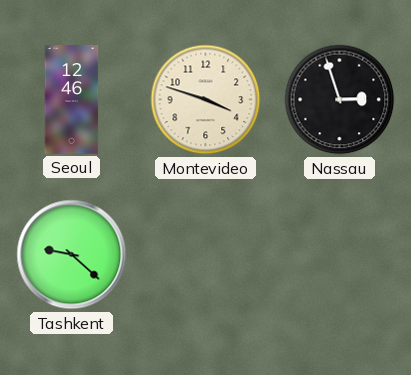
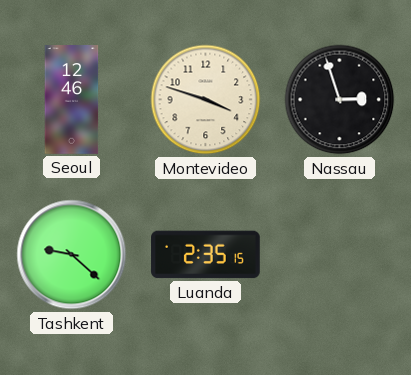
Luanda: none -> 2:35
